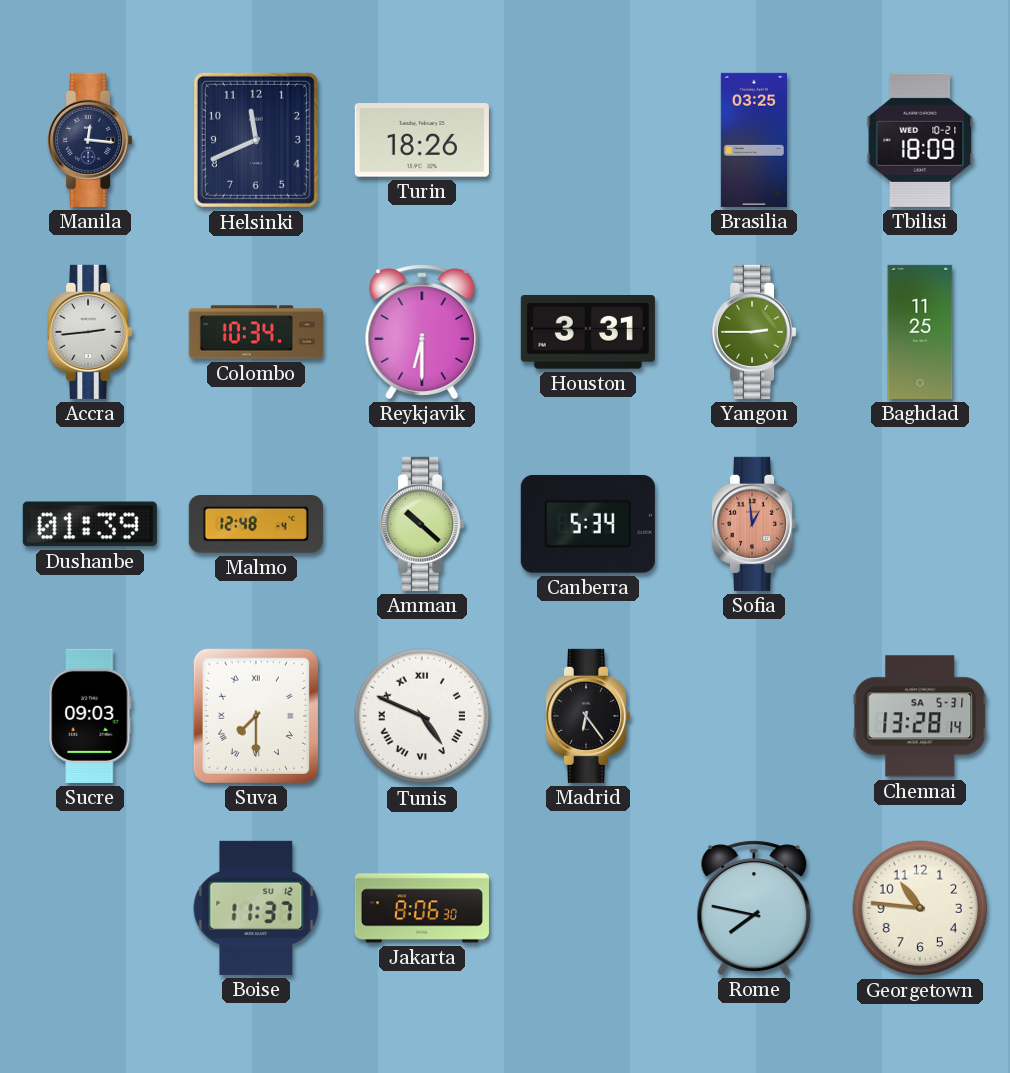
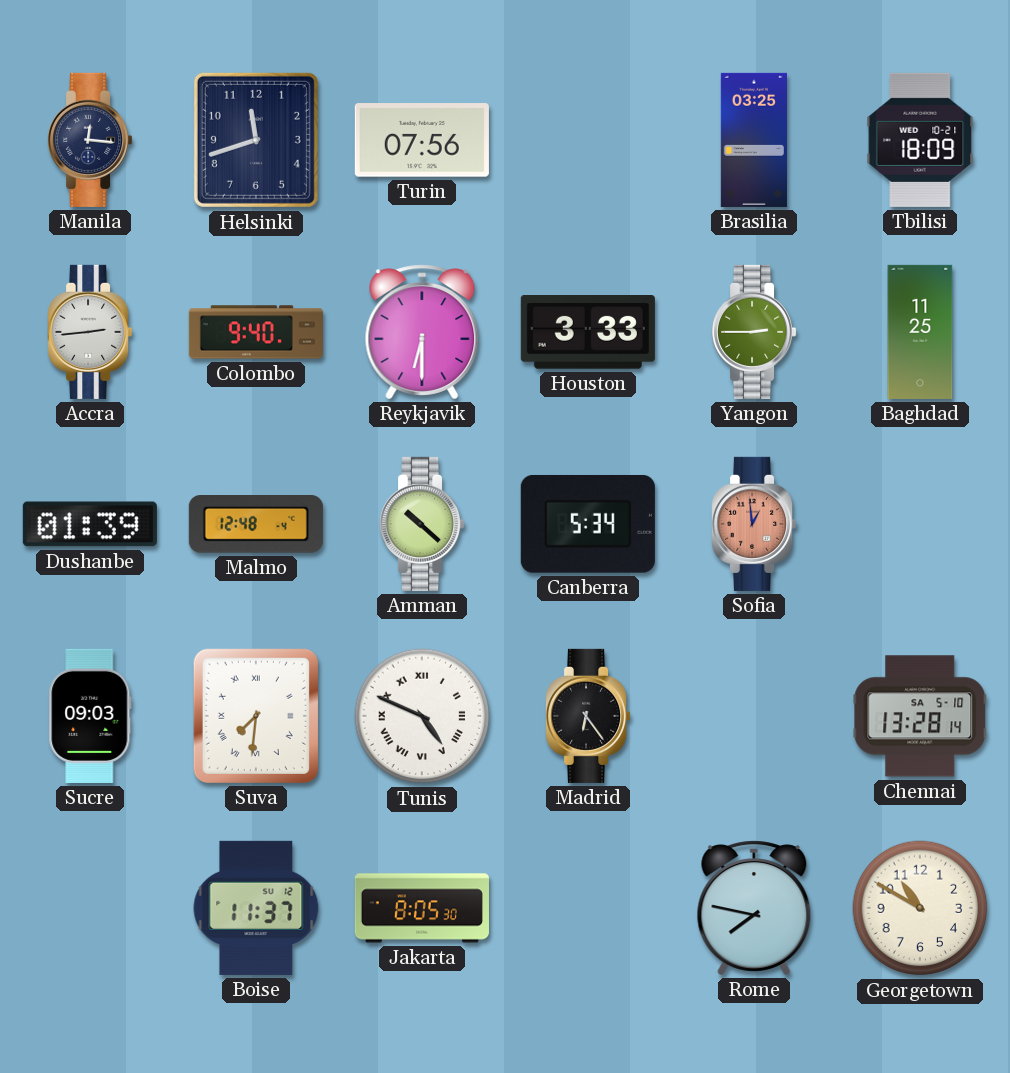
Helsinki: 11:41 -> 11:42
Turin: 18:26 -> 07:56
Colombo: 10:34 -> 9:40
Houston: 3:31 -> 3:33
Suva: 7:30 -> 7:31
Chennai date: SA 5-31 -> SA 5-10
Jakarta: 8:06 -> 8:05
Georgetown: 10:46 -> 10:50
